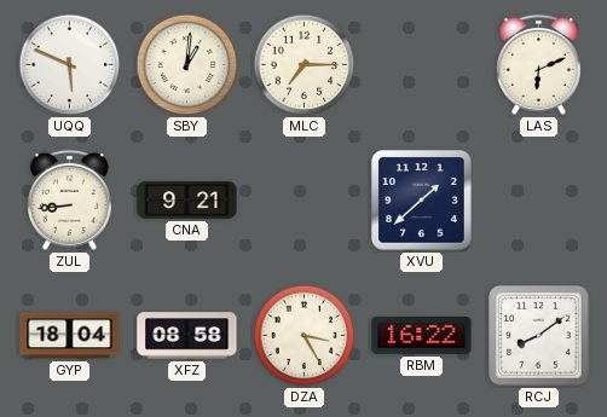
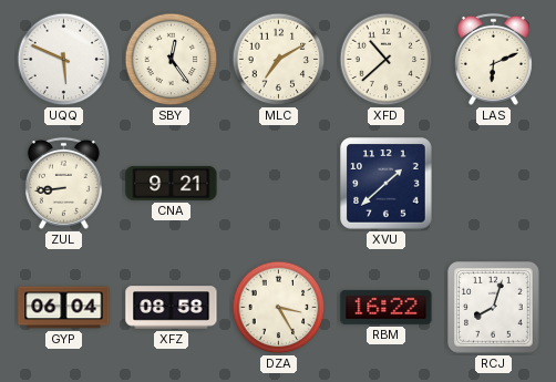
SBY: 1:01 -> 12:24
MLC: 7:15 -> 7:10
XFD: none -> 10:38
GYP: 18:04 -> 06:04
RCJ: 8:09 -> 8:03
